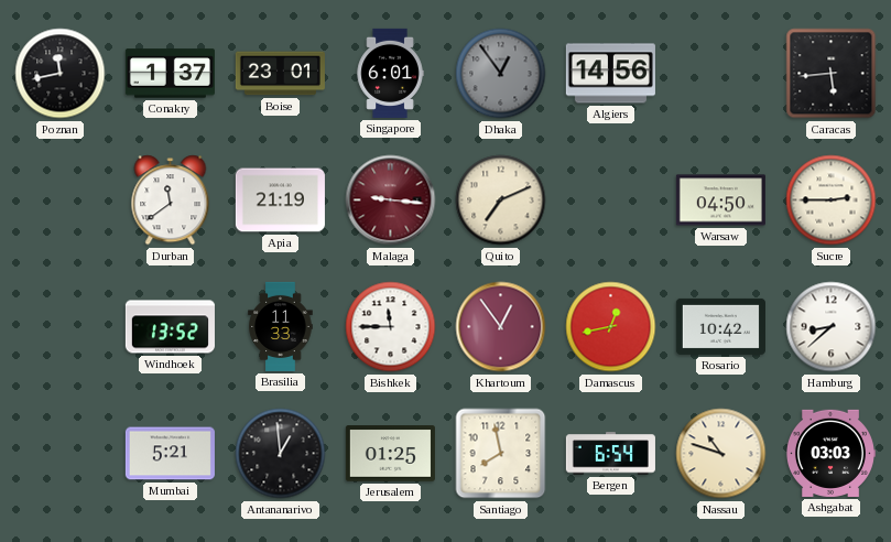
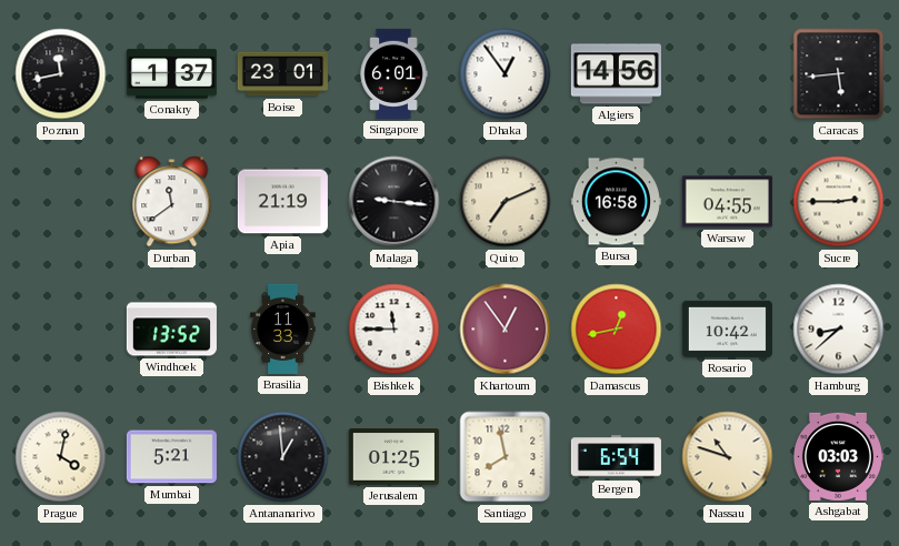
Dhaka dial: grey -> white
Malaga dial: burgundy -> black
Bursa: none -> 16:58
Warsaw: 04:50 -> 04:55
Prague: none -> 4:02
